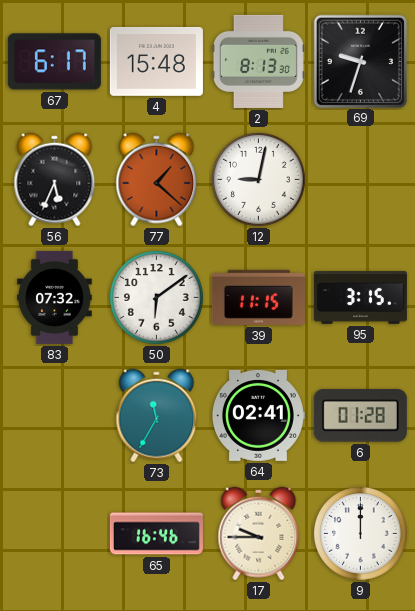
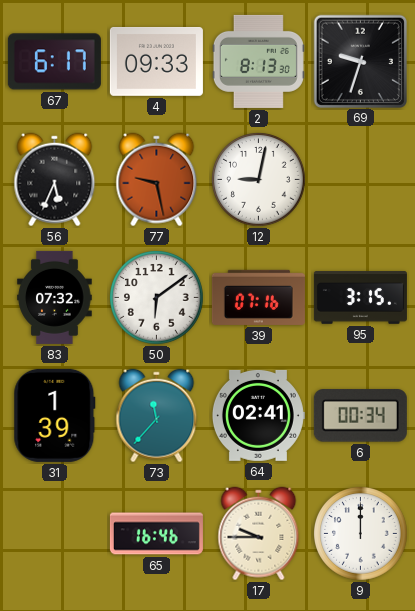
4: 15:48 -> 09:33
77: 1:22 -> 9:28
39: 11:15 -> 07:16
31: none -> 1:39
73: 11:35 -> 11:37
6: 01:28 -> 00:34
